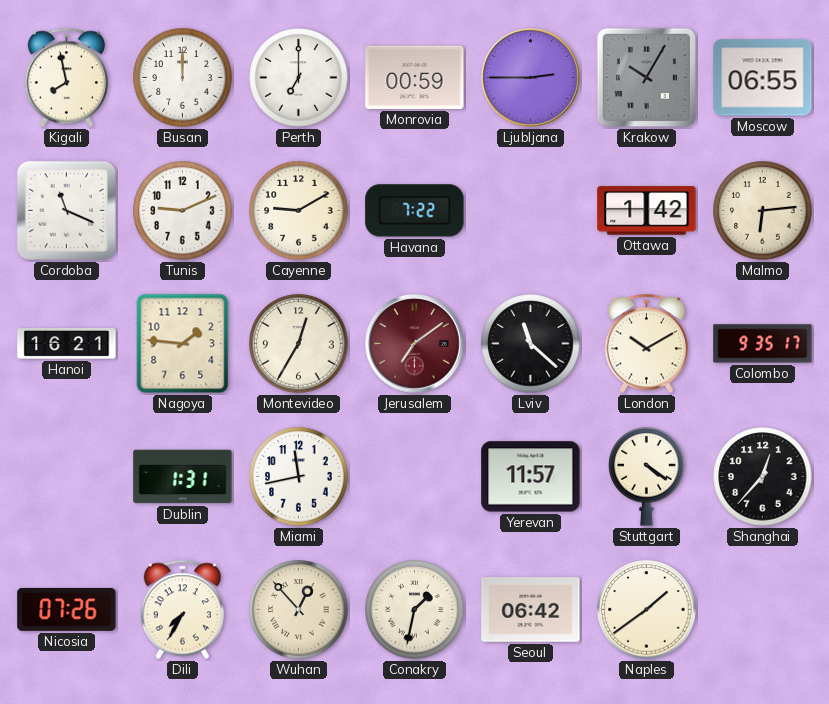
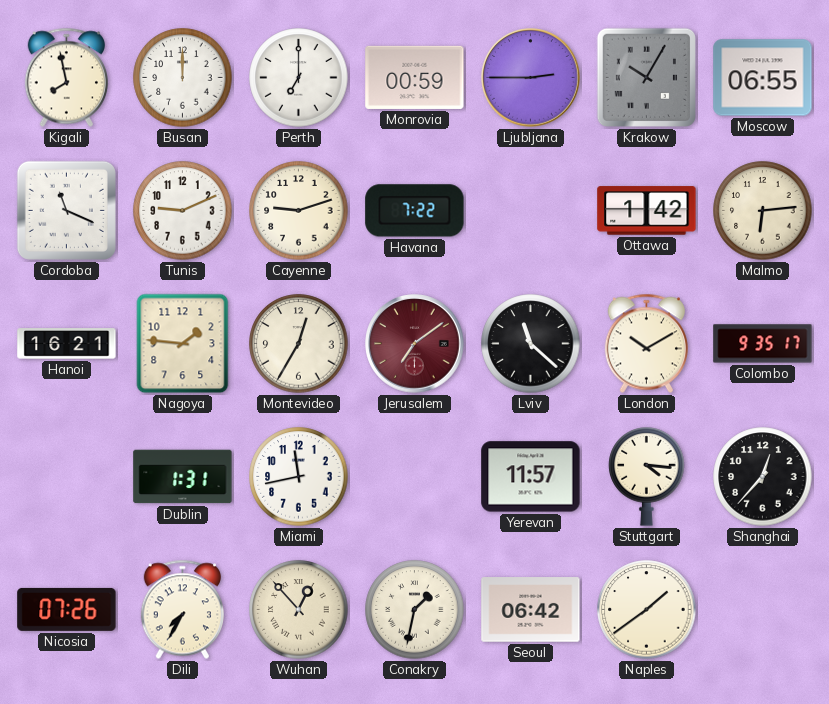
Cayenne: 9:10 -> 9:12
Stuttgart: 4:21 -> 4:16
